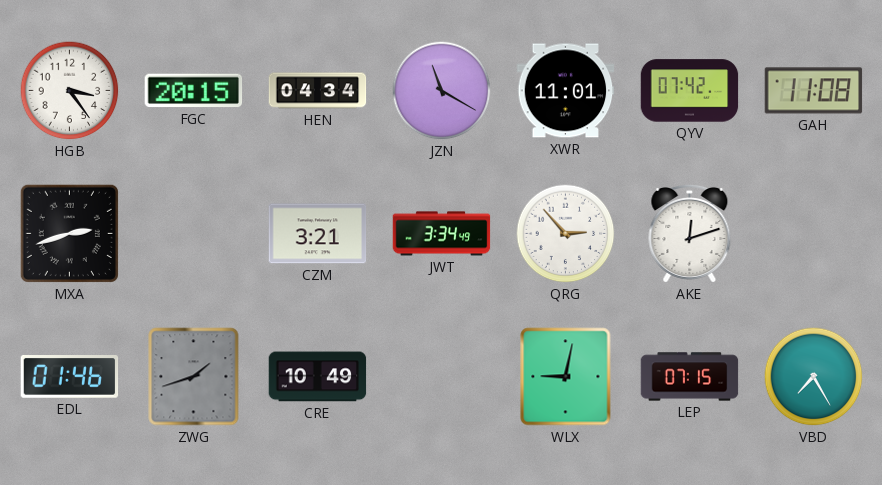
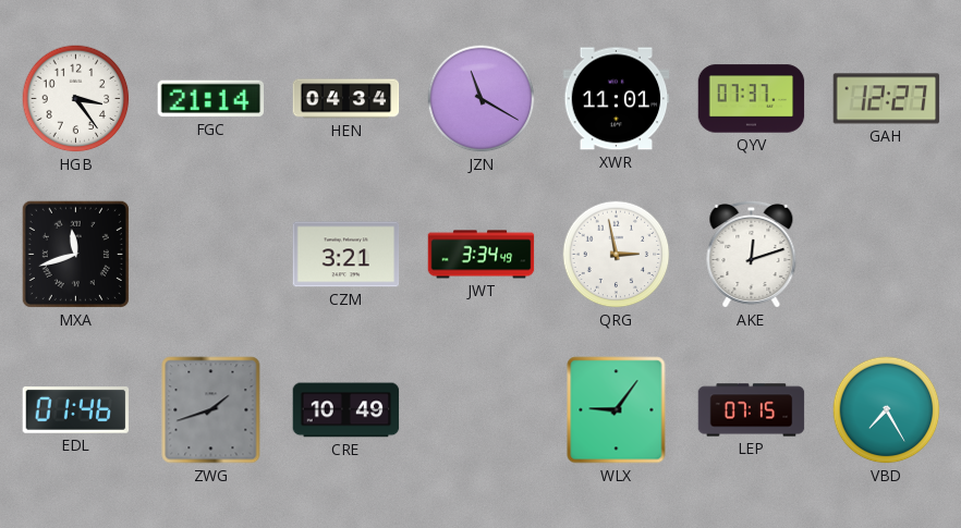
FGC: 20:15 -> 21:14
QYV: 07:42 -> 07:37
GAH: 11:08 -> 12:27
MXA: 2:42 -> 11:42
QRG: 2:53 -> 2:58
WLX: 9:02 -> 9:06
